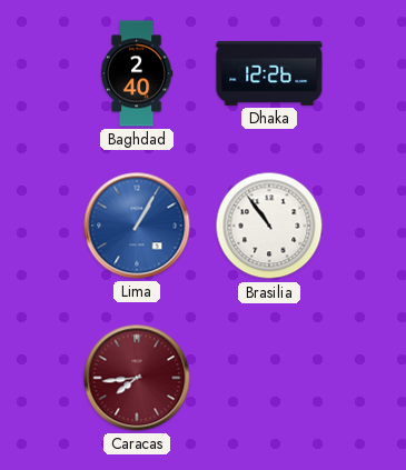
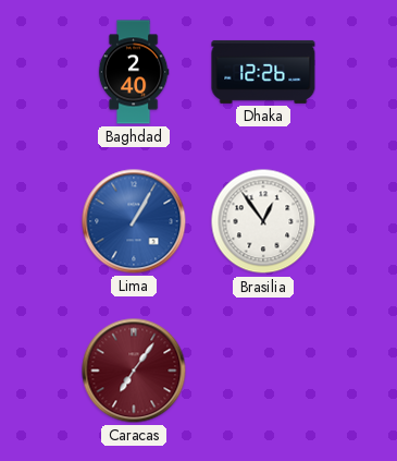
Brasilia: 10:54 -> 12:54
Caracas: 7:44 -> 7:06
